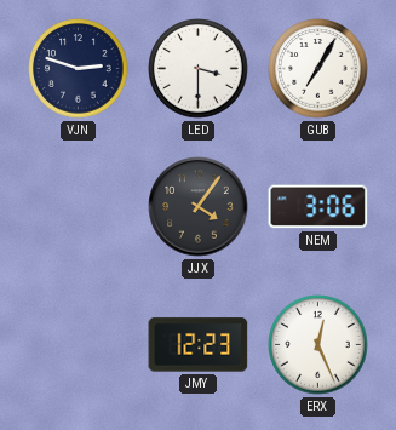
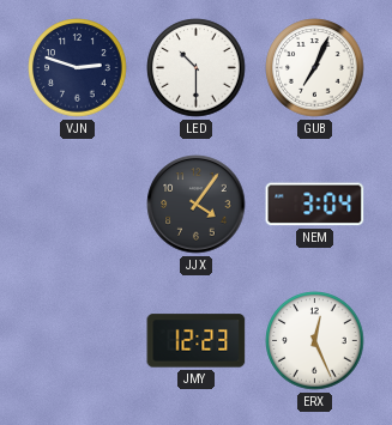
LED: 3:30 -> 10:30
GUB: 7:05 -> 7:04
NEM: 3:06 -> 3:04
